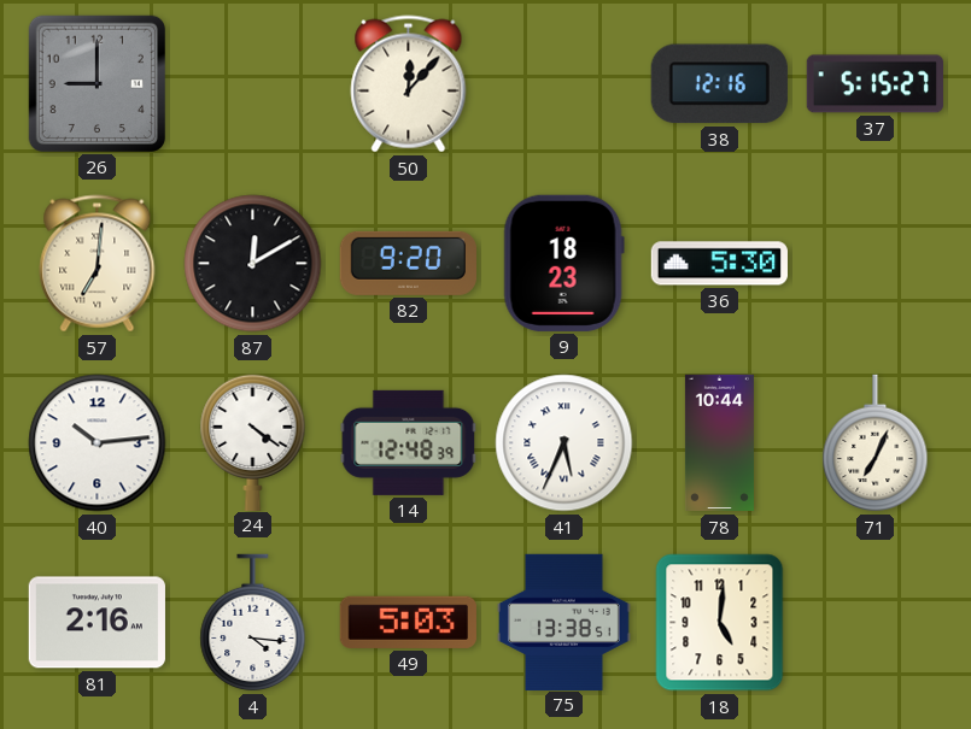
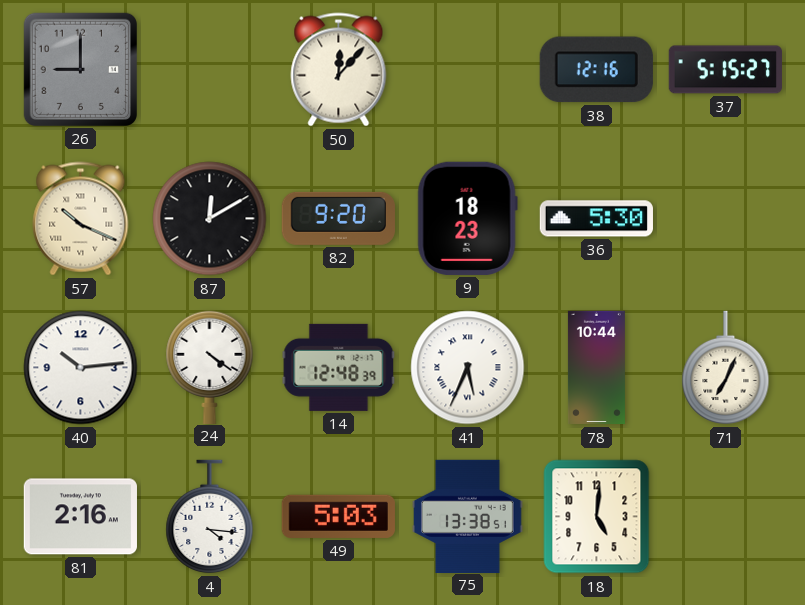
57: 7:01 -> 10:19
